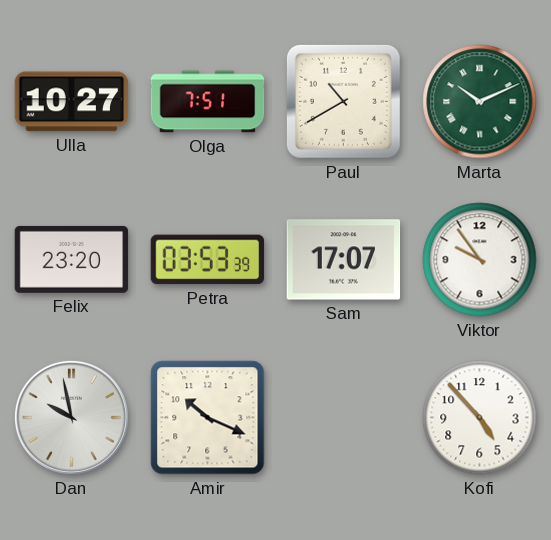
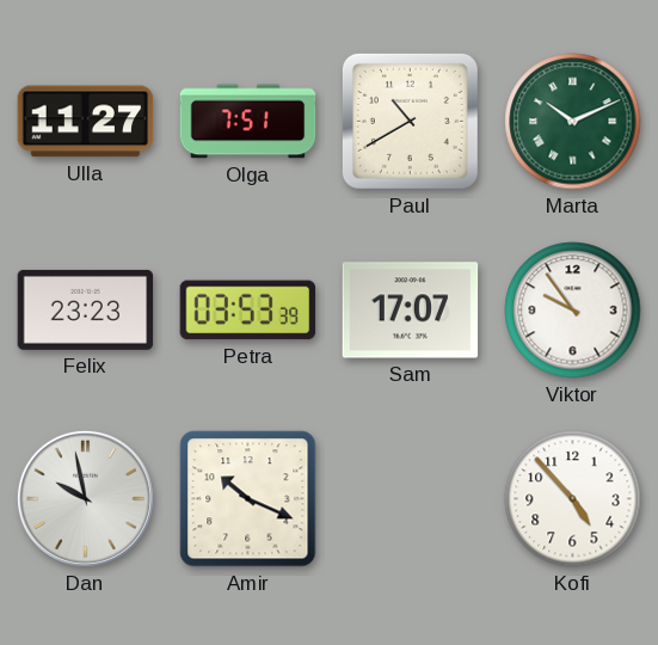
Ulla: 10:27 -> 11:27
Felix: 23:20 -> 23:23
